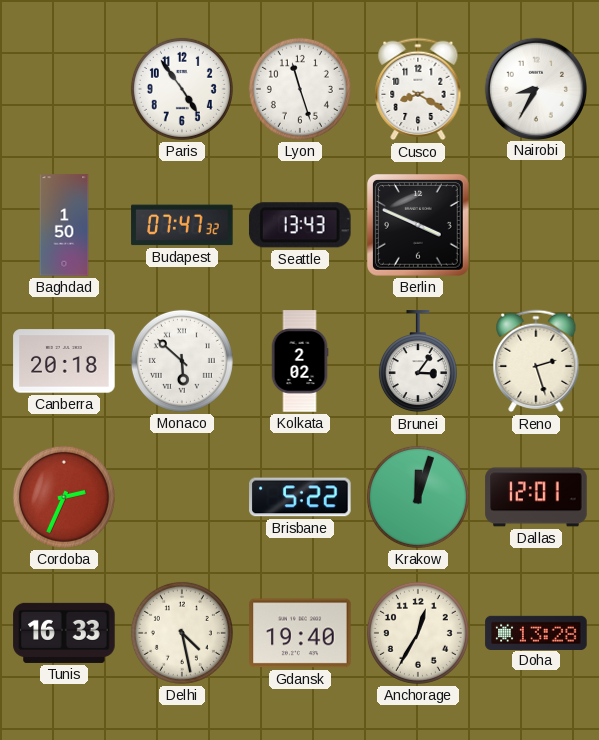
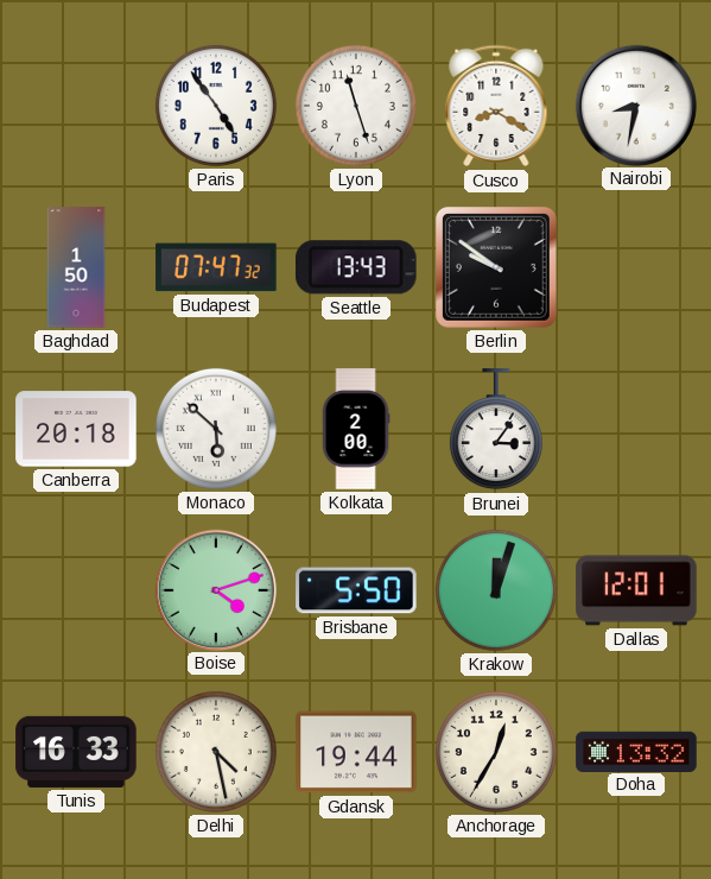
Nairobi: 8:35 -> 8:32
Berlin: 3:49 -> 9:51
Kolkata: 2:02 -> 2:00
Reno: 2:27 -> none
Cordoba: 2:34 -> none
Boise: none -> 4:12
Brisbane: 5:22 -> 5:50
Gdansk: 19:40 -> 19:44
Doha: 13:28 -> 13:32
